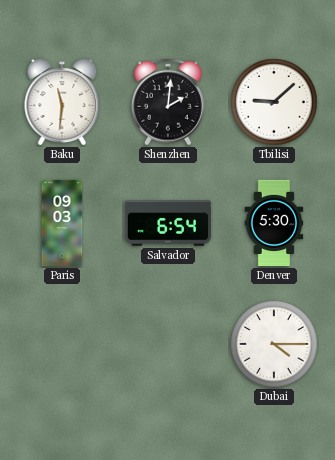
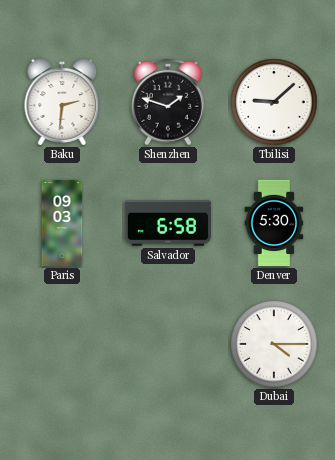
Baku: 11:31 -> 2:31
Shenzhen: 2:01 -> 1:48
Salvador: 6:54 -> 6:58
